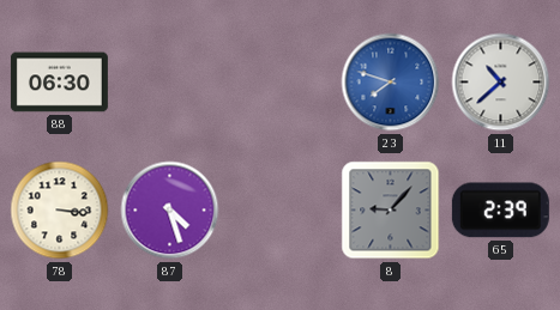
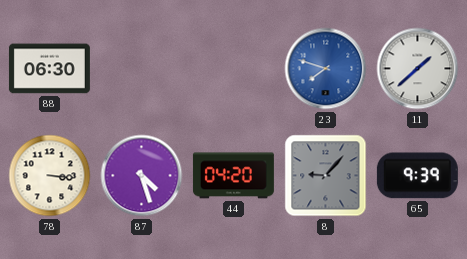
11: 10:38 -> 1:38
44: none -> 04:20
65: 2:39 -> 9:39
